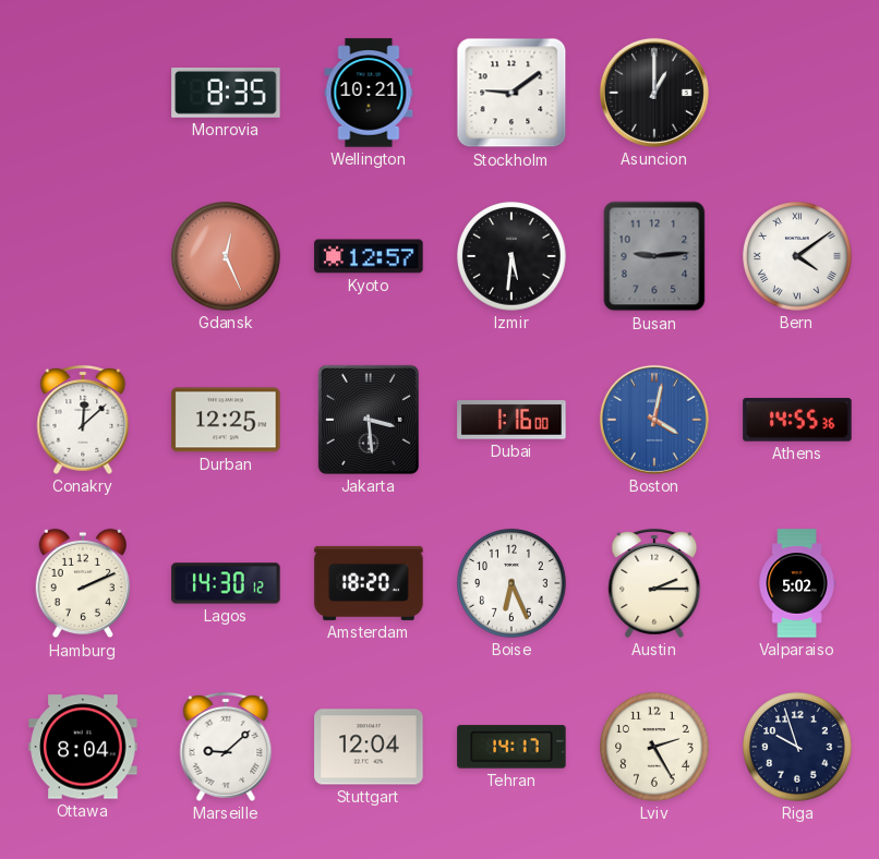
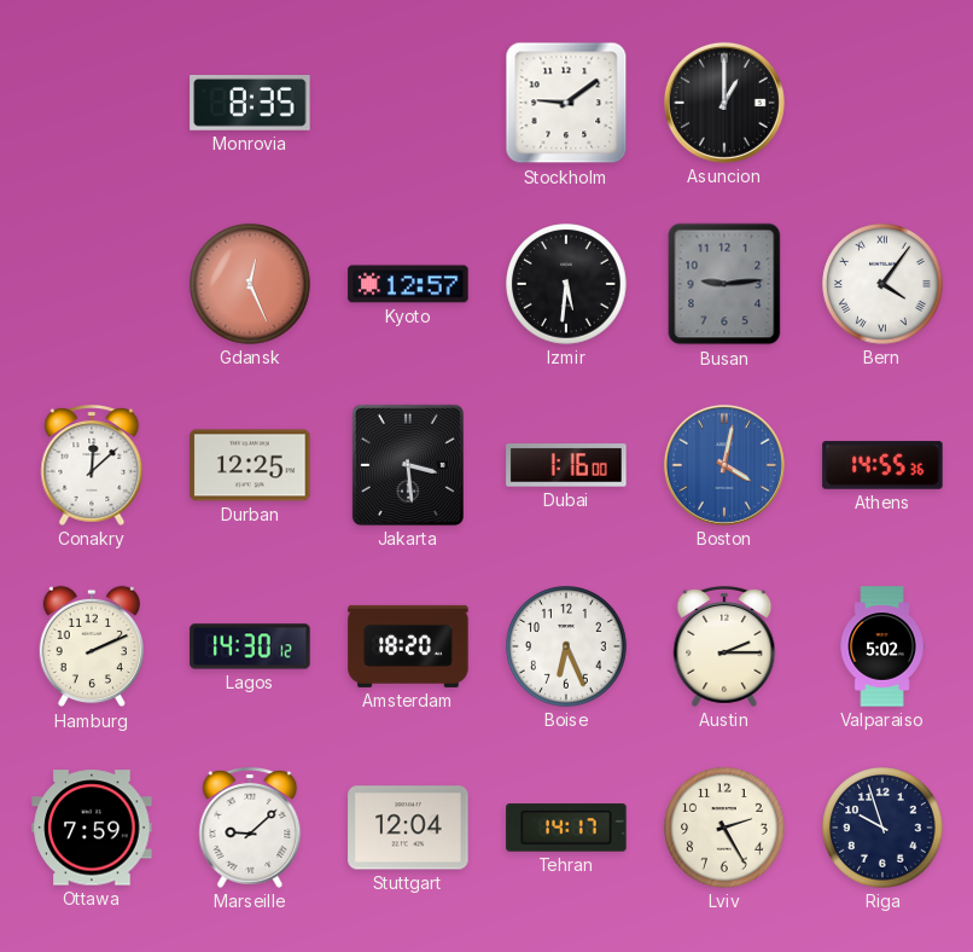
Wellington: 10:21 -> none
Bern: 4:09 -> 4:06
Ottawa: 8:04 -> 7:59
